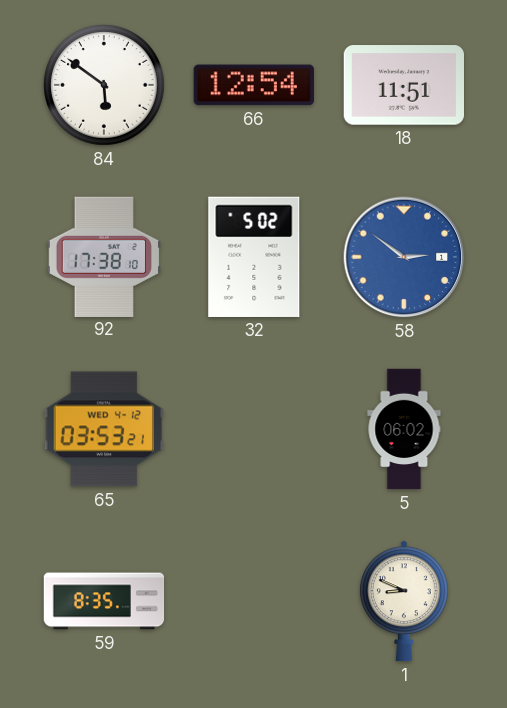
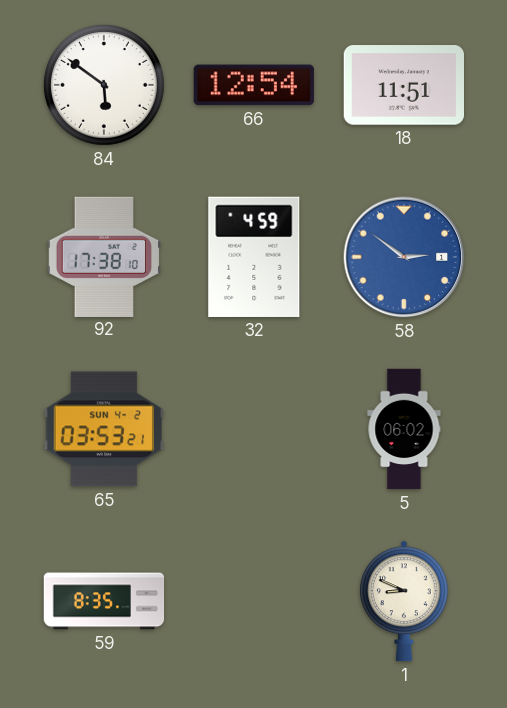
32: 5:02 -> 4:59
65 date: WED 4-12 -> SUN 4-2
